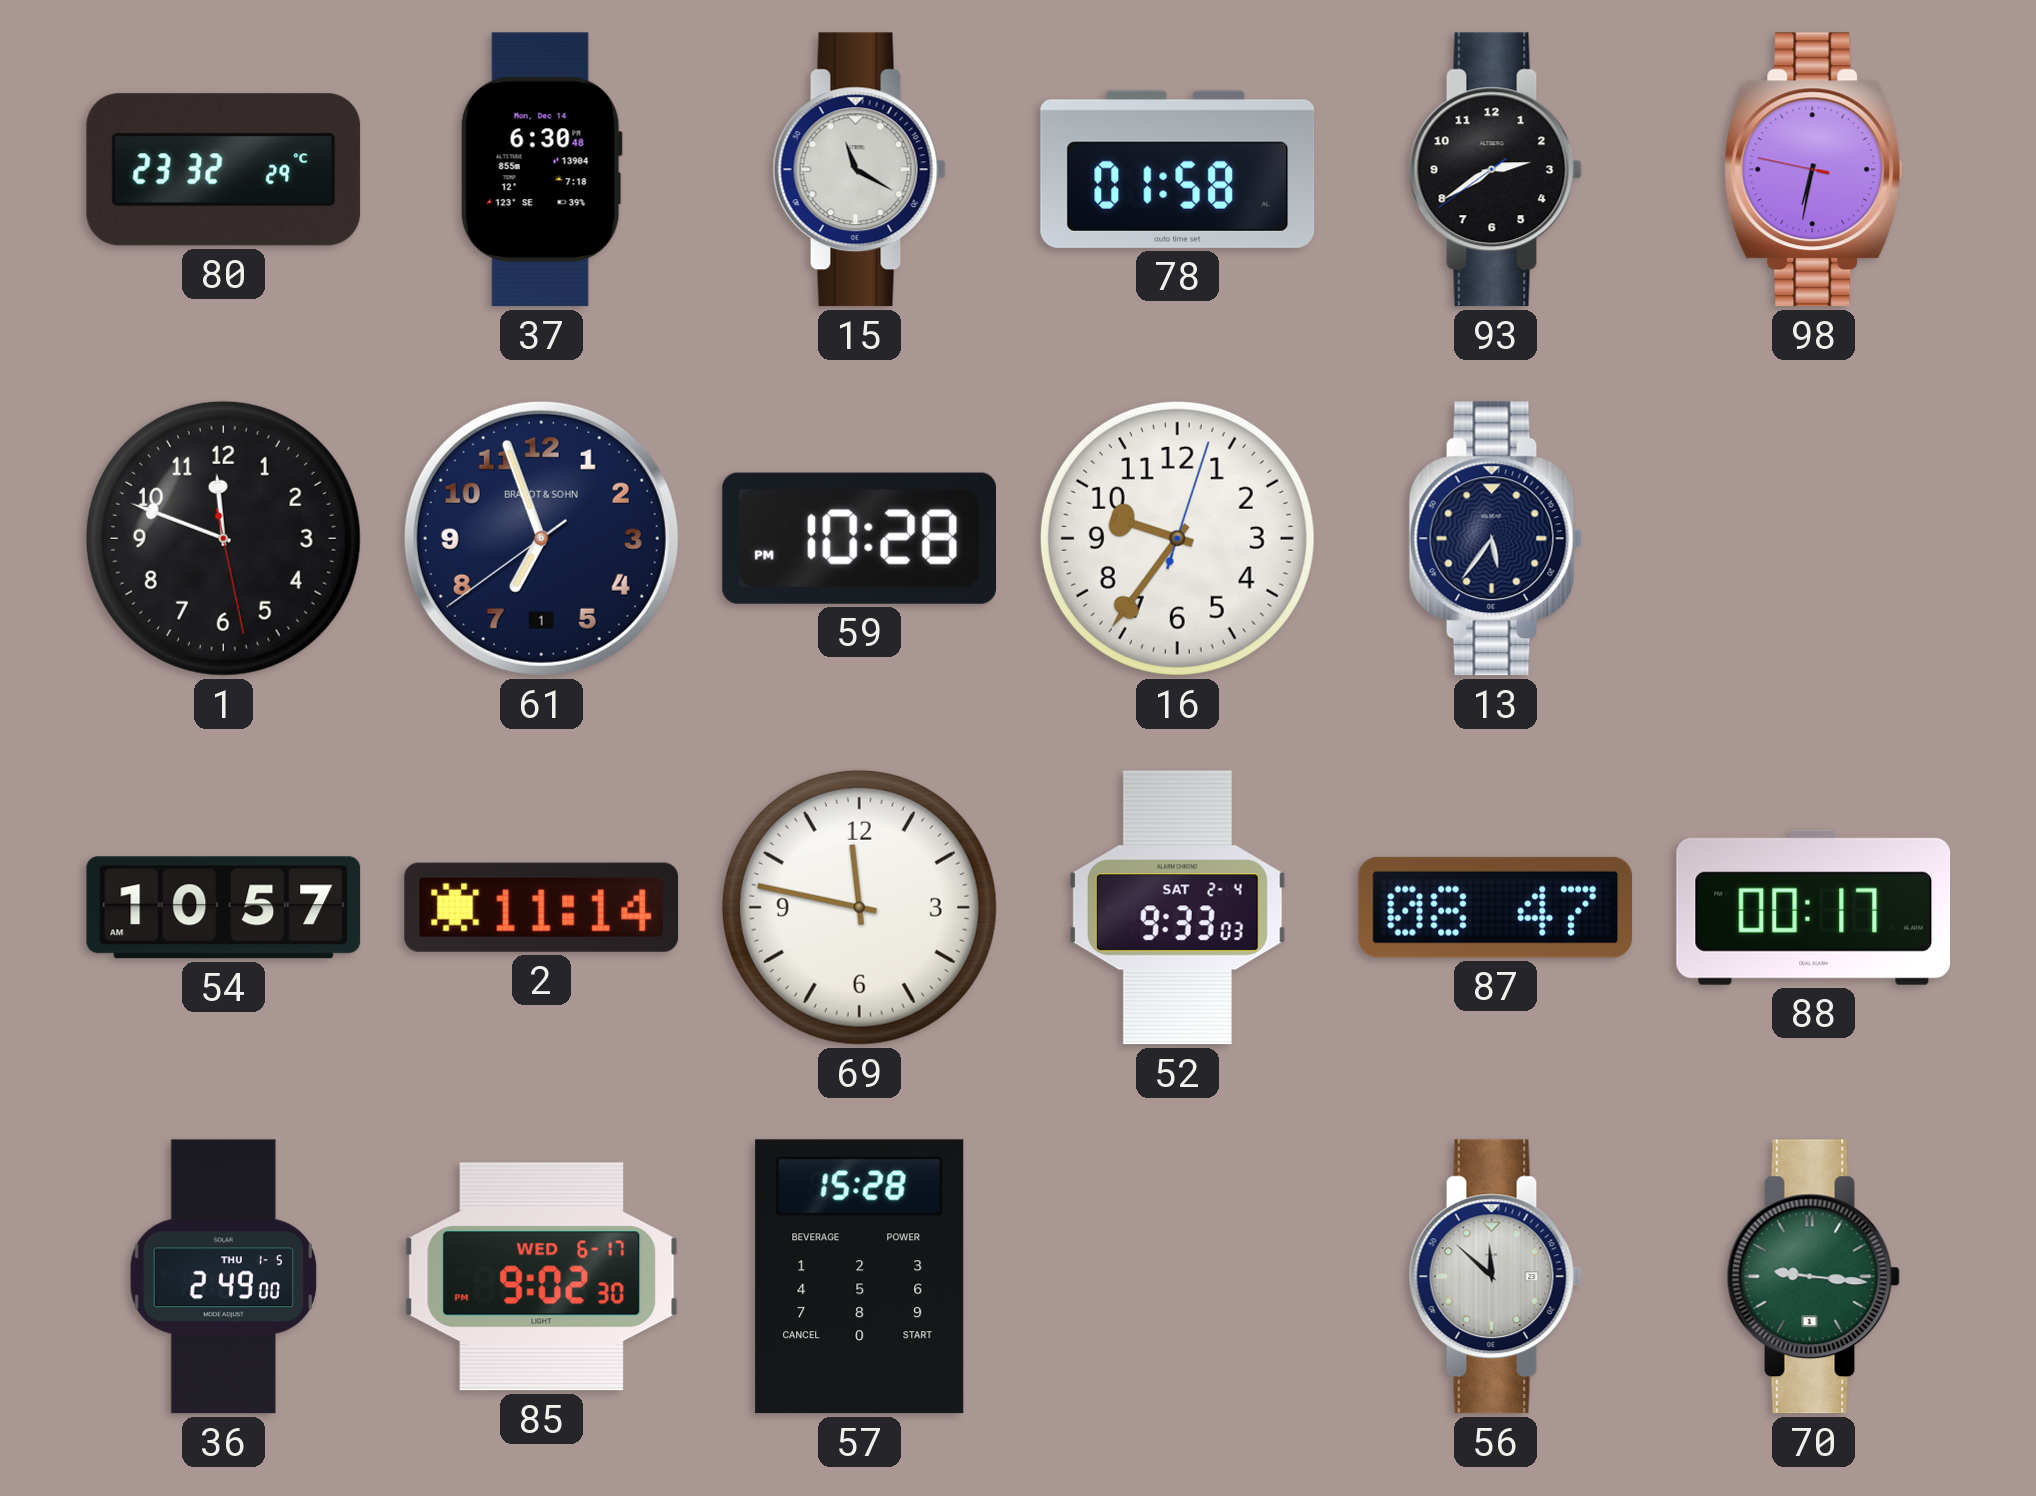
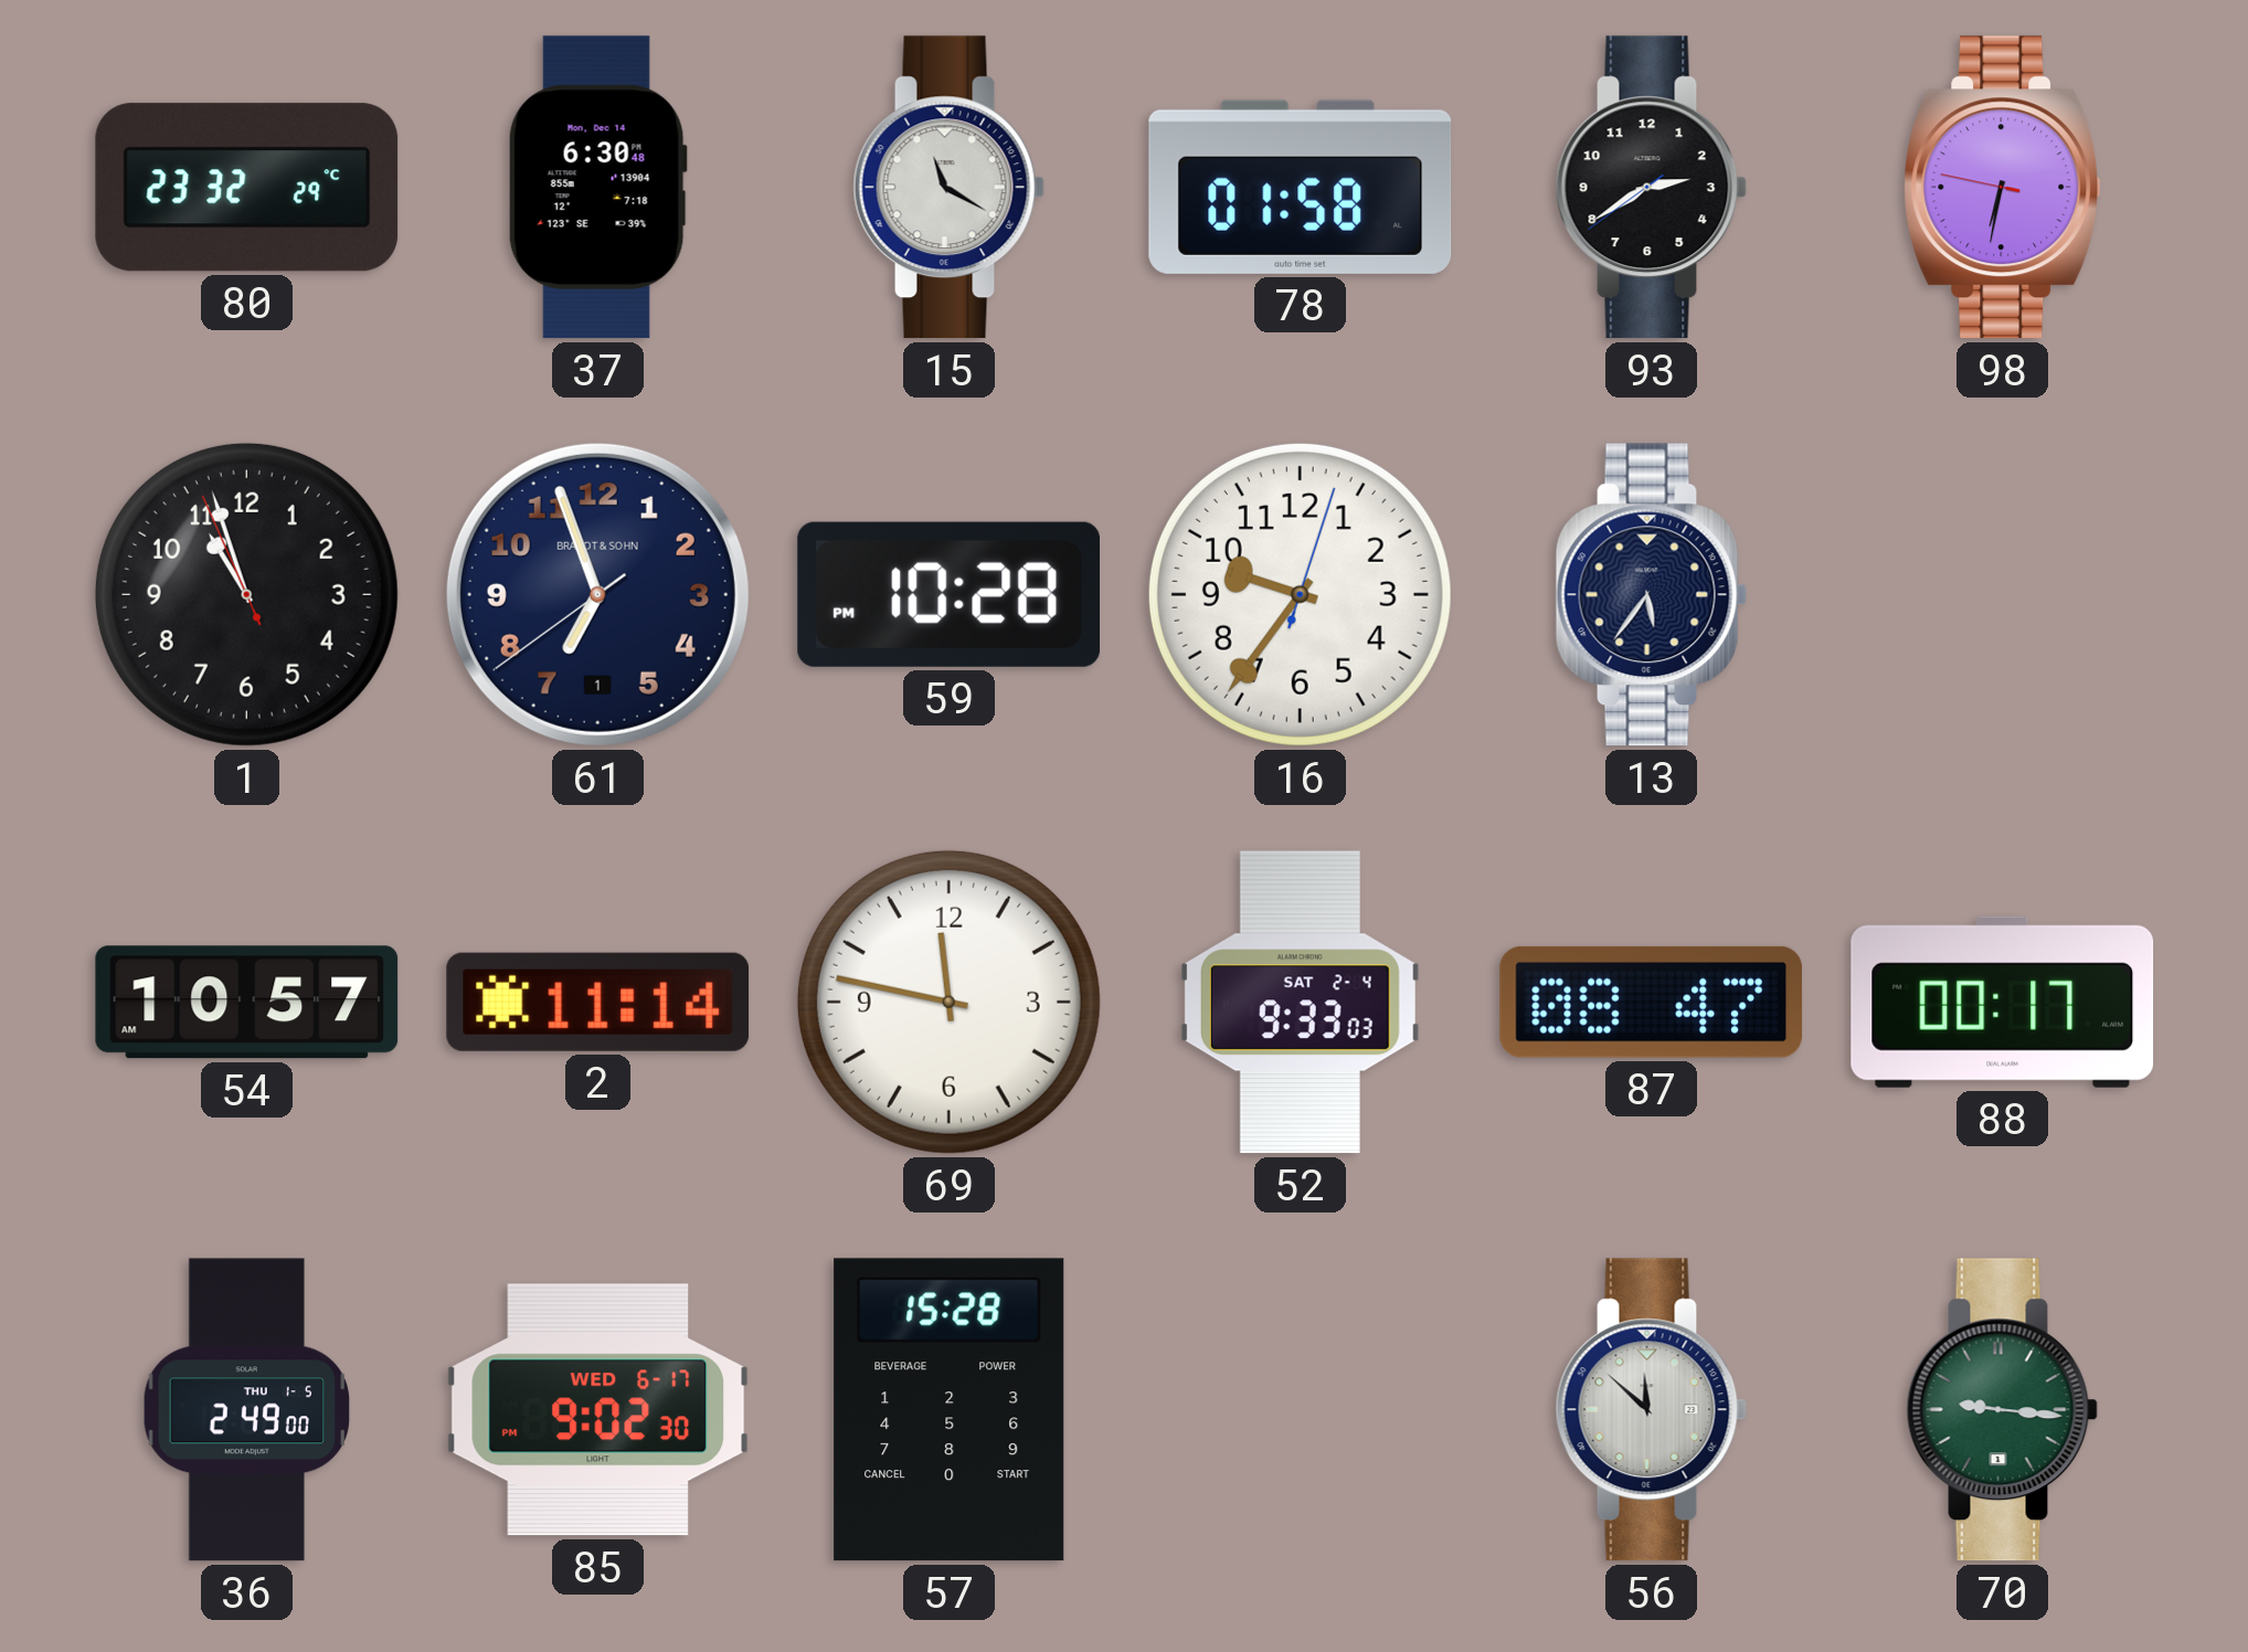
1: 11:48 -> 10:56
